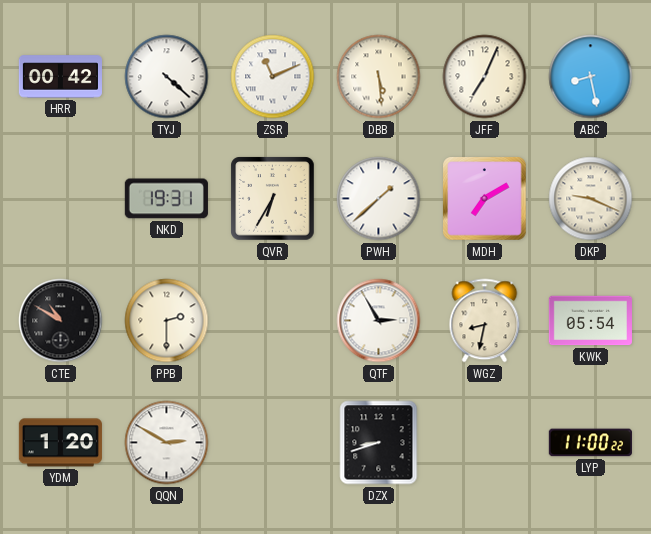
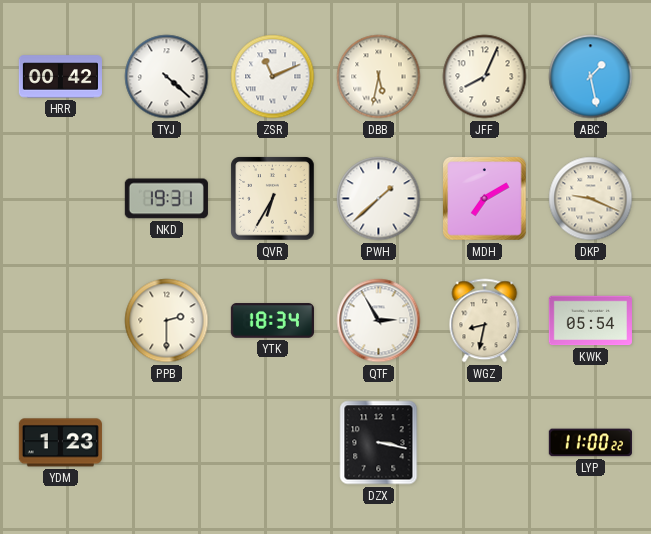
DBB: 5:29 -> 5:32
JFF: 7:04 -> 8:04
ABC: 8:28 -> 1:28
CTE: 10:50 -> none
YTK: none -> 18:34
YDM: 1:20 -> 1:23
QQN: 2:50 -> none
DZX: 8:42 -> 3:17
